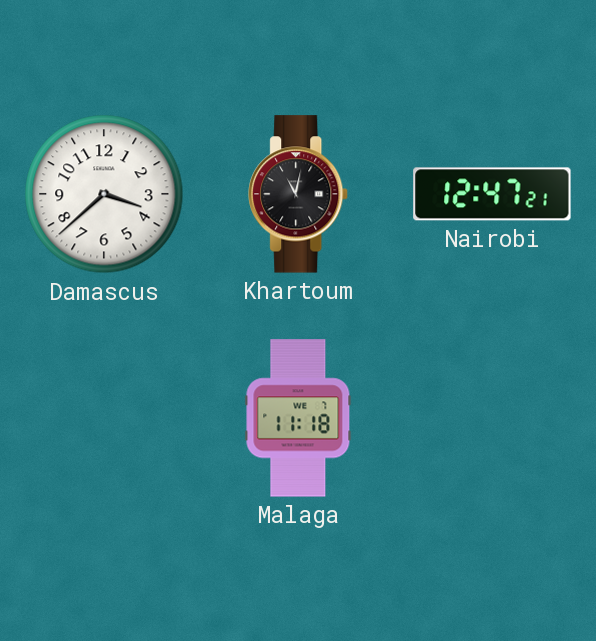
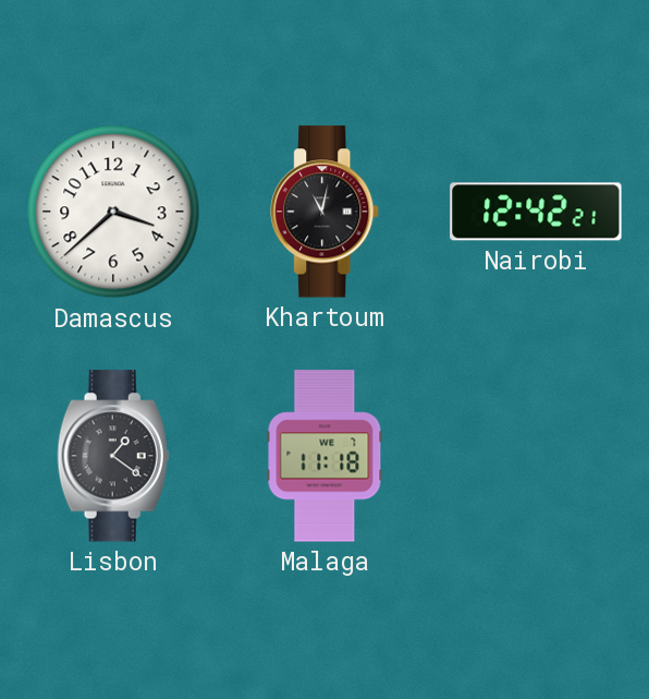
Nairobi: 12:47 -> 12:42
Lisbon: none -> 1:21
